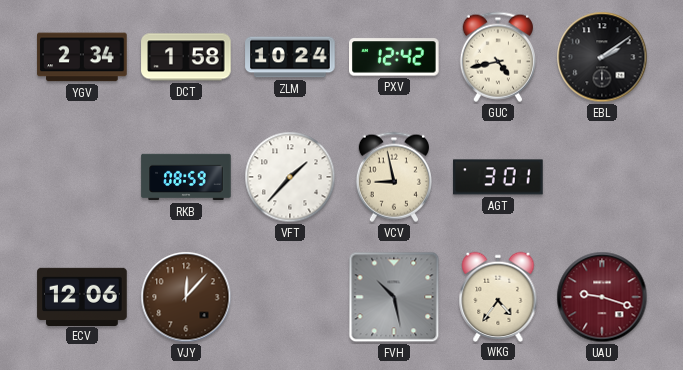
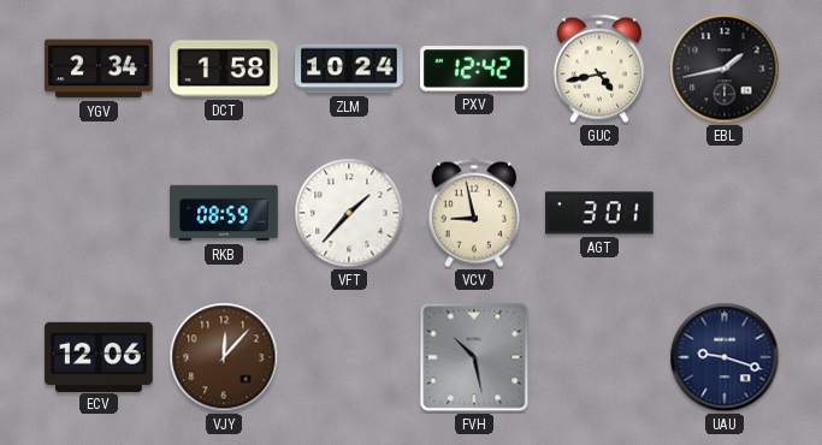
EBL: 2:09 -> 1:43
WKG: 4:36 -> none
UAU dial: burgundy -> navy
